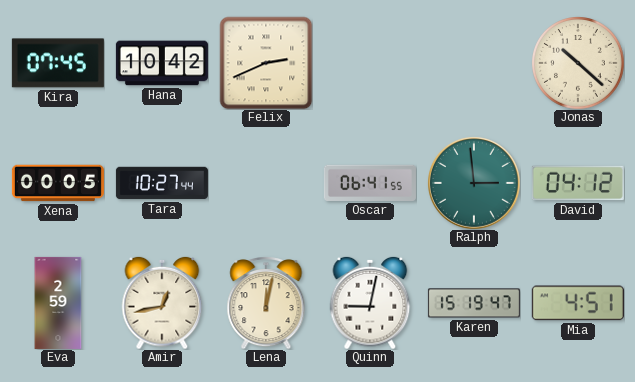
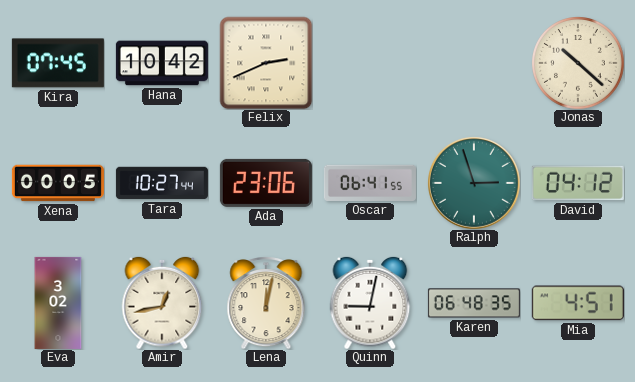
Ada: none -> 23:06
Ralph: 2:59 -> 2:57
Eva: 2:59 -> 3:02
Karen: 15:19 -> 06:48
